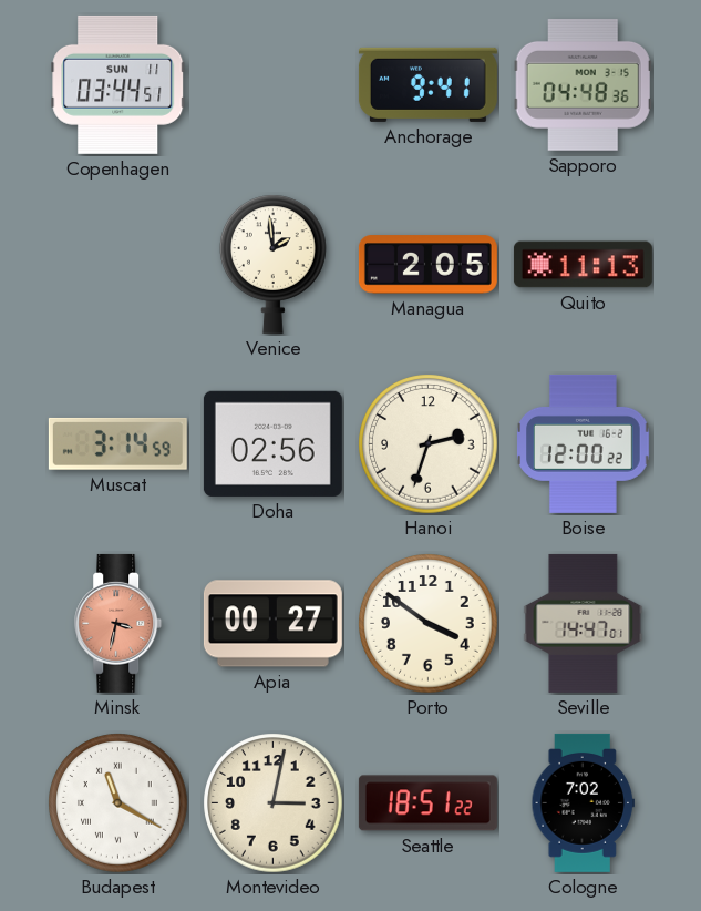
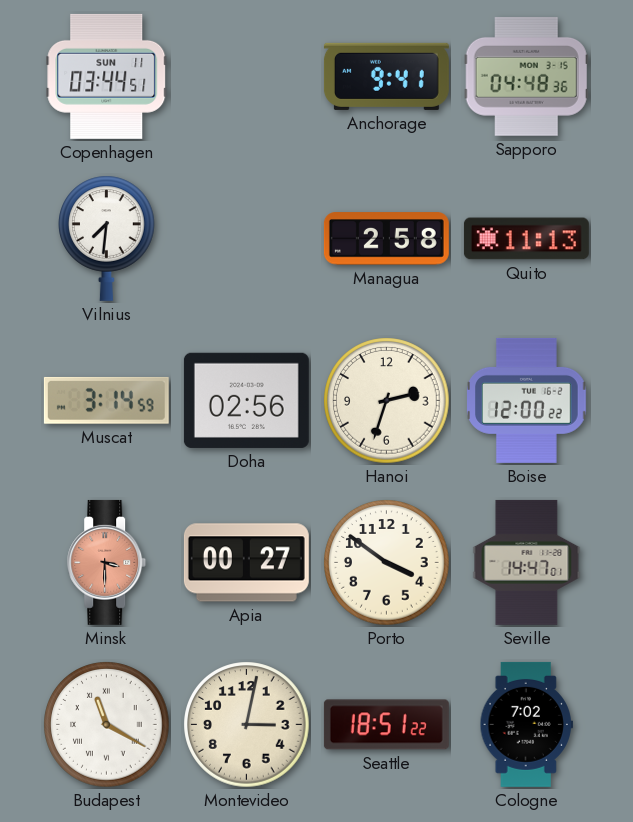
Vilnius: none -> 7:31
Venice: 1:59 -> none
Managua: 2:05 -> 2:58
Minsk: 3:32 -> 3:30
